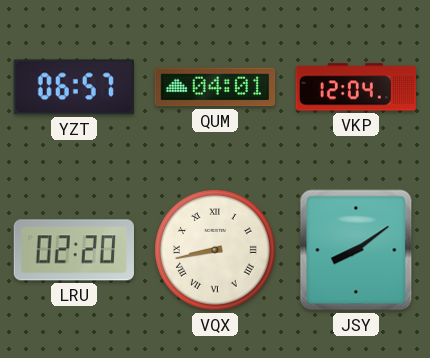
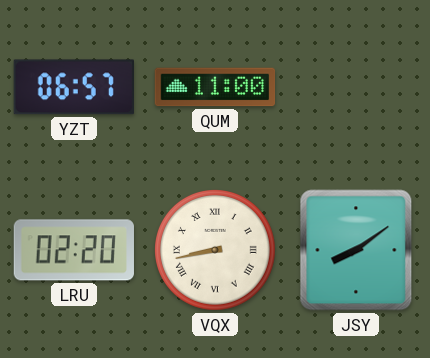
QUM: 04:01 -> 11:00
VKP: 12:04 -> none
